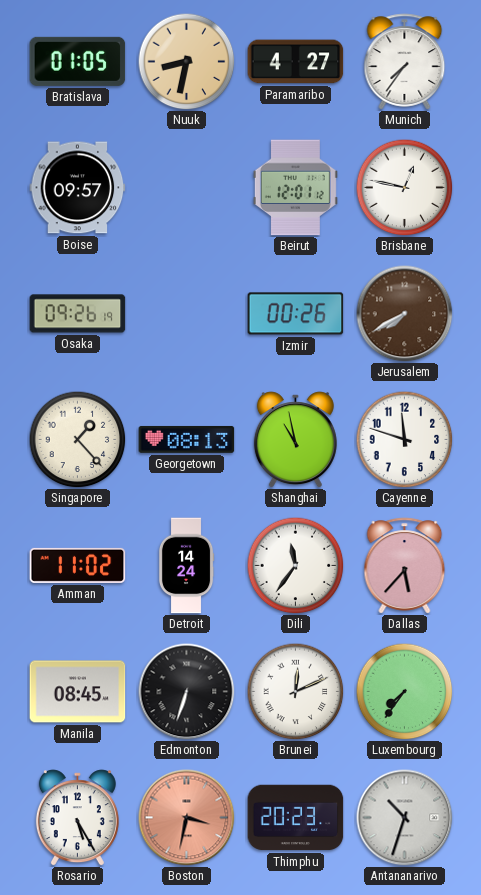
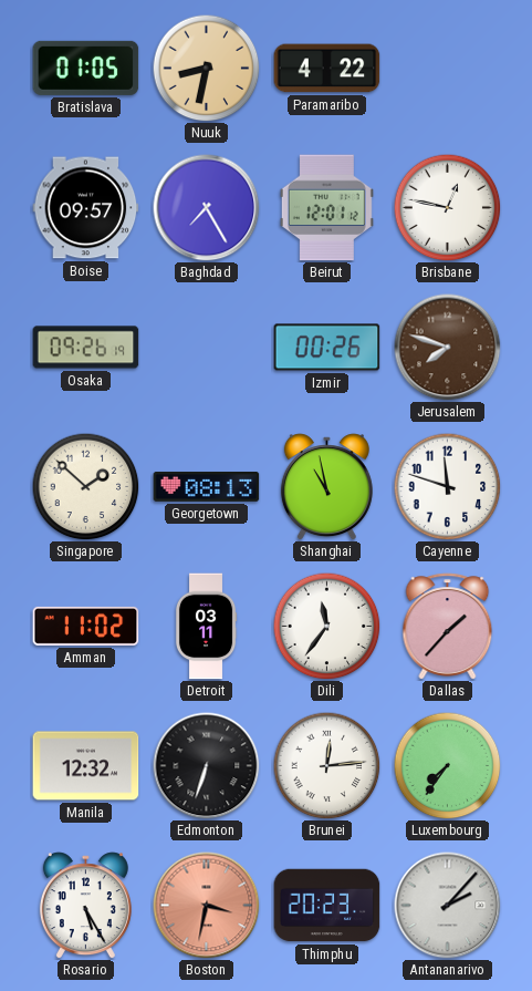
Paramaribo: 4:27 -> 4:22
Munich: 7:36 -> none
Baghdad: none -> 7:25
Jerusalem: 7:40 -> 7:48
Singapore: 1:23 -> 1:52
Detroit: 14:24 -> 03:11
Dallas: 5:37 -> 1:37
Manila: 08:45 -> 12:32
Brunei: 12:11 -> 12:14
Antananarivo: 10:33 -> 2:07
